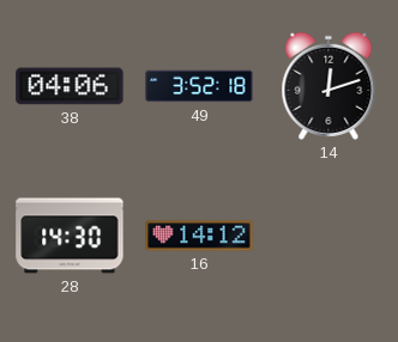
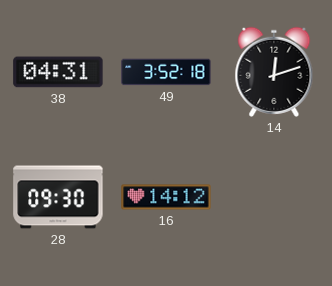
38: 04:06 -> 04:31
28: 14:30 -> 09:30
